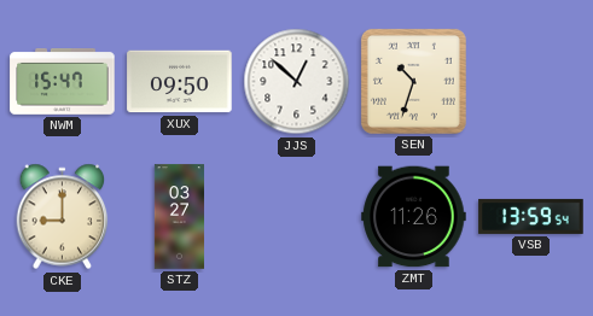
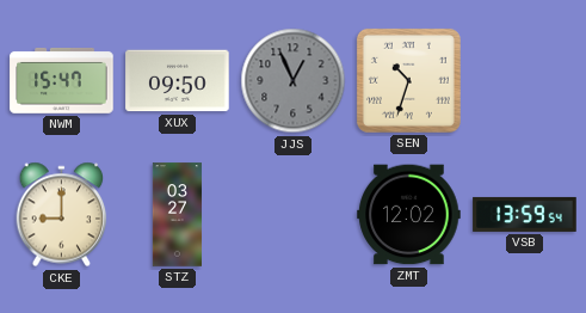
JJS: 12:52 -> 12:56
JJS dial: white -> grey
ZMT: 11:26 -> 12:02
